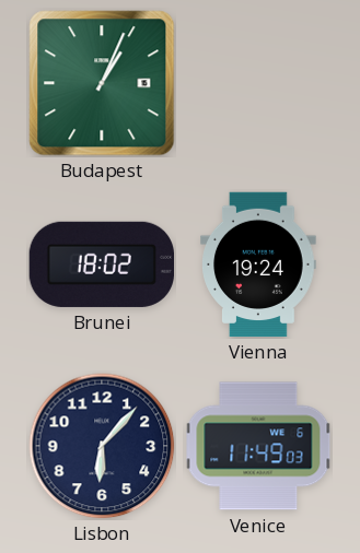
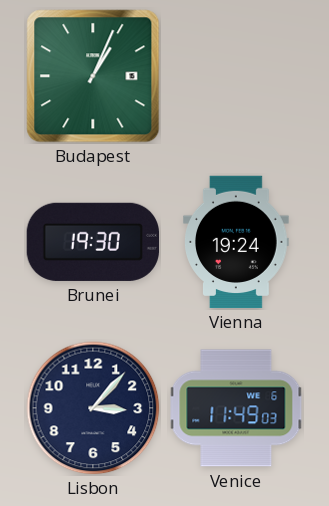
Brunei: 18:02 -> 19:30
Lisbon: 6:07 -> 3:07
